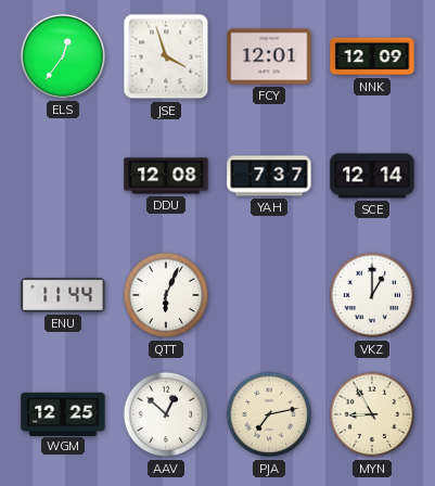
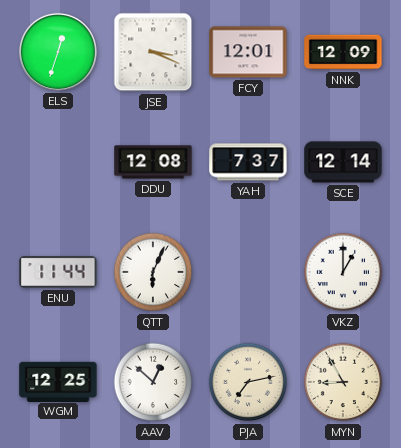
ELS: 12:36 -> 12:33
JSE: 3:57 -> 3:19
